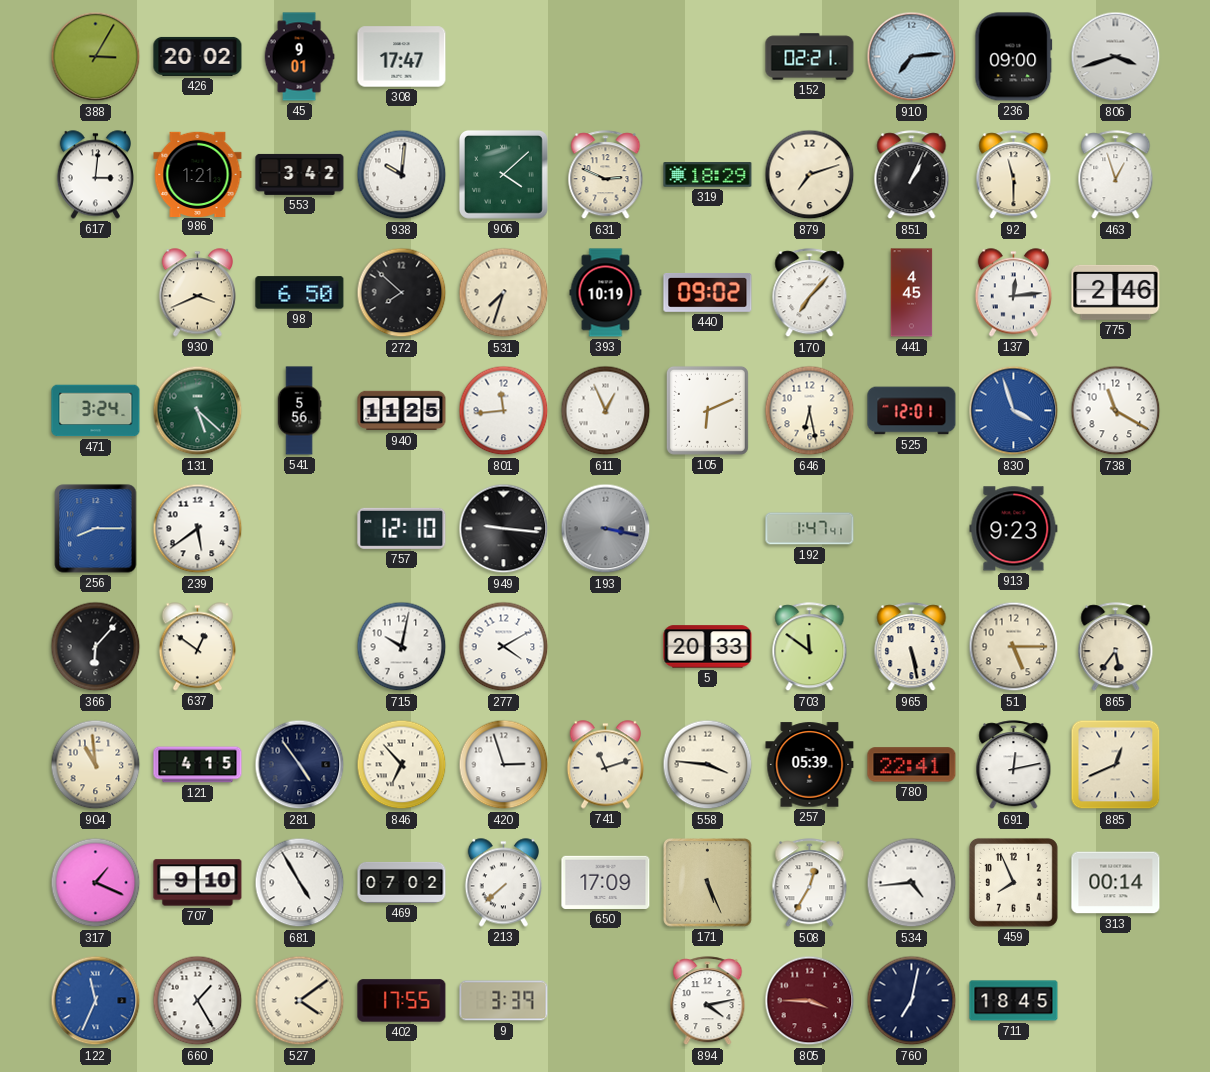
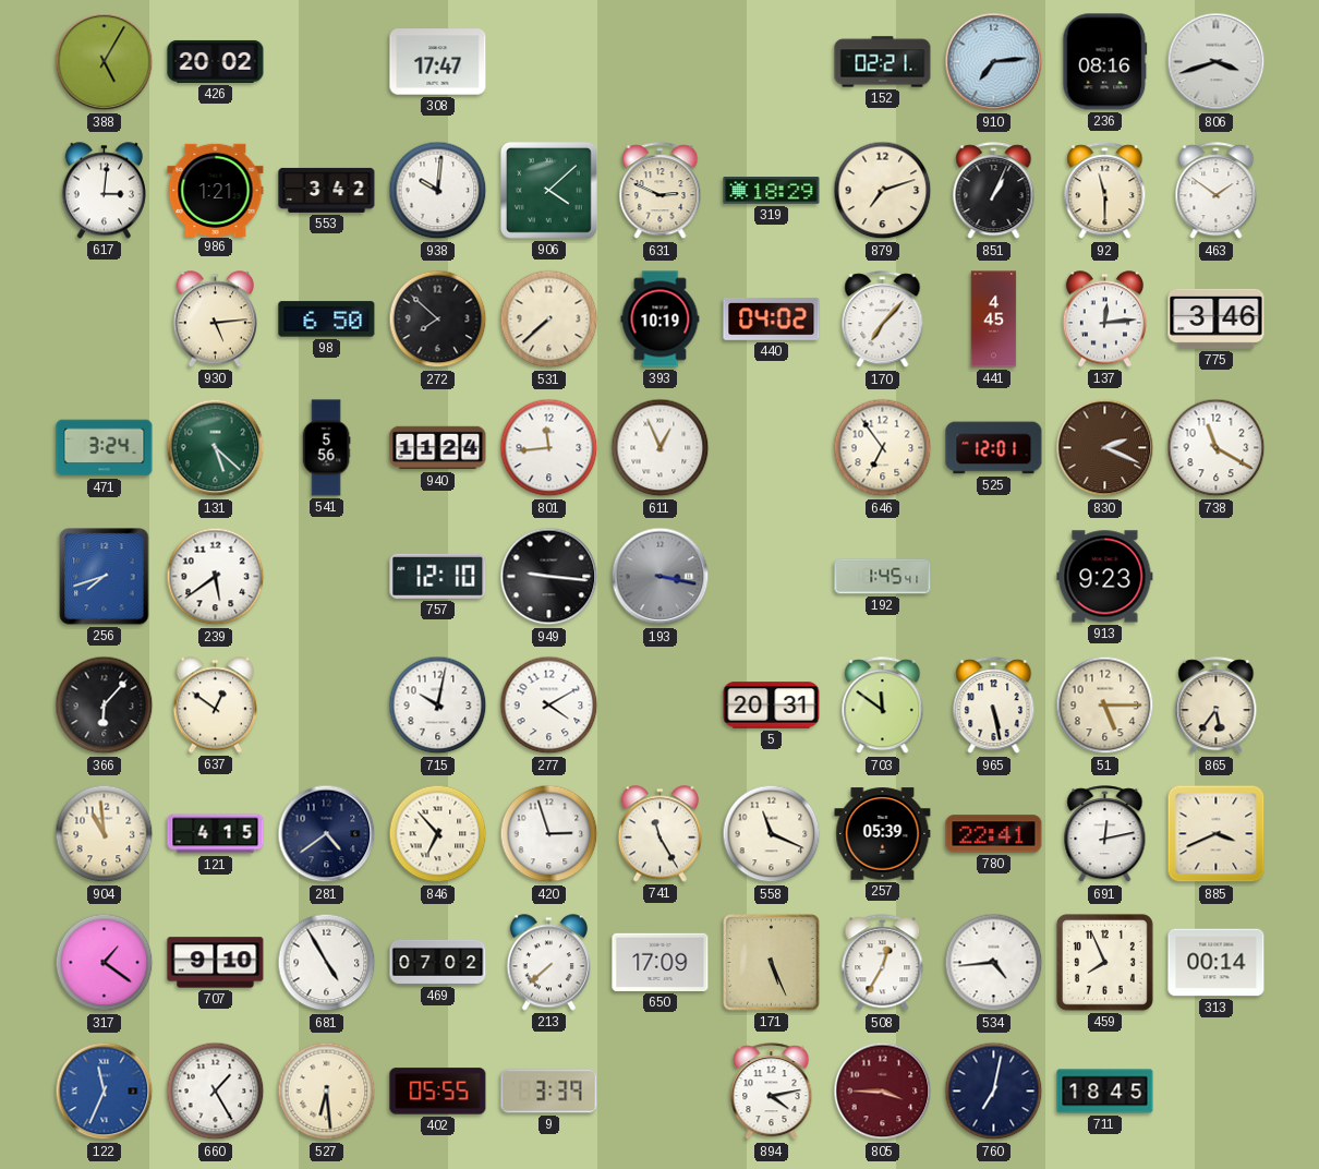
388: 3:05 -> 5:05
45: 9:01 -> none
236: 09:00 -> 08:16
463: 12:57 -> 1:51
930: 3:41 -> 5:14
531: 7:33 -> 7:38
440: 09:02 -> 04:02
775: 2:46 -> 3:46
940: 11:25 -> 11:24
105: 6:11 -> none
646: 6:28 -> 6:54
830: 3:57 -> 2:19
830 dial: blue -> brown
256: 8:15 -> 7:42
192: 1:47 -> 1:45
5: 20:33 -> 20:31
281: 4:54 -> 4:39
741: 11:12 -> 11:25
558: 3:46 -> 11:19
885: 12:41 -> 3:41
317: 1:19 -> 1:21
527: 4:09 -> 6:29
402: 17:55 -> 05:55
